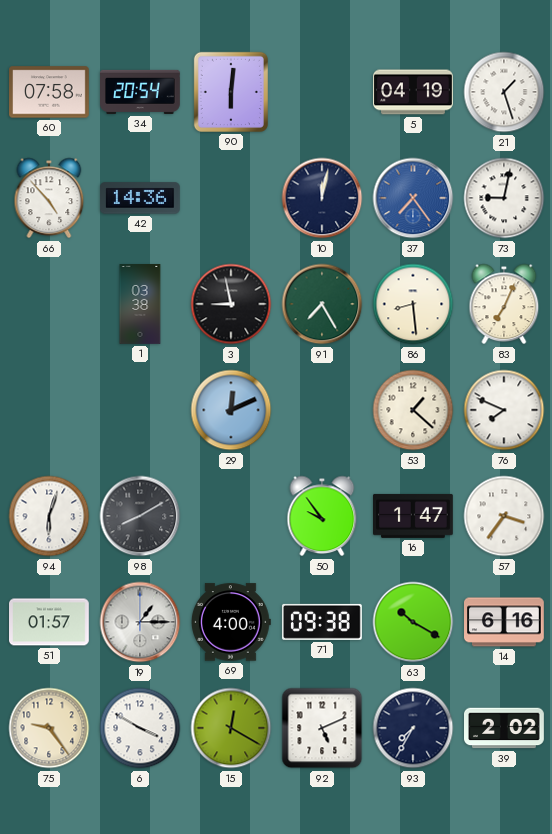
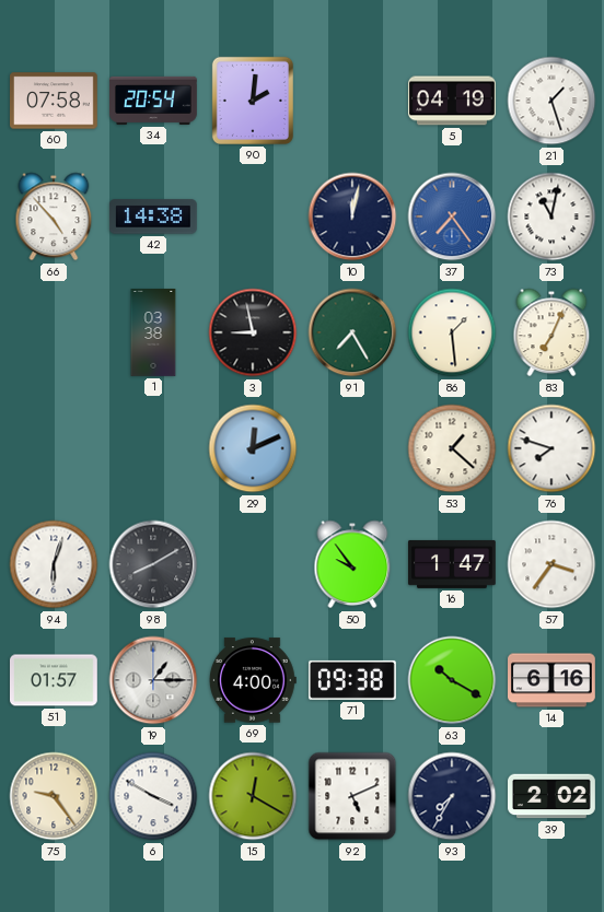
90: 6:01 -> 2:01
42: 14:36 -> 14:38
73: 9:02 -> 11:02
86: 8:29 -> 1:29
76: 7:49 -> 7:48
